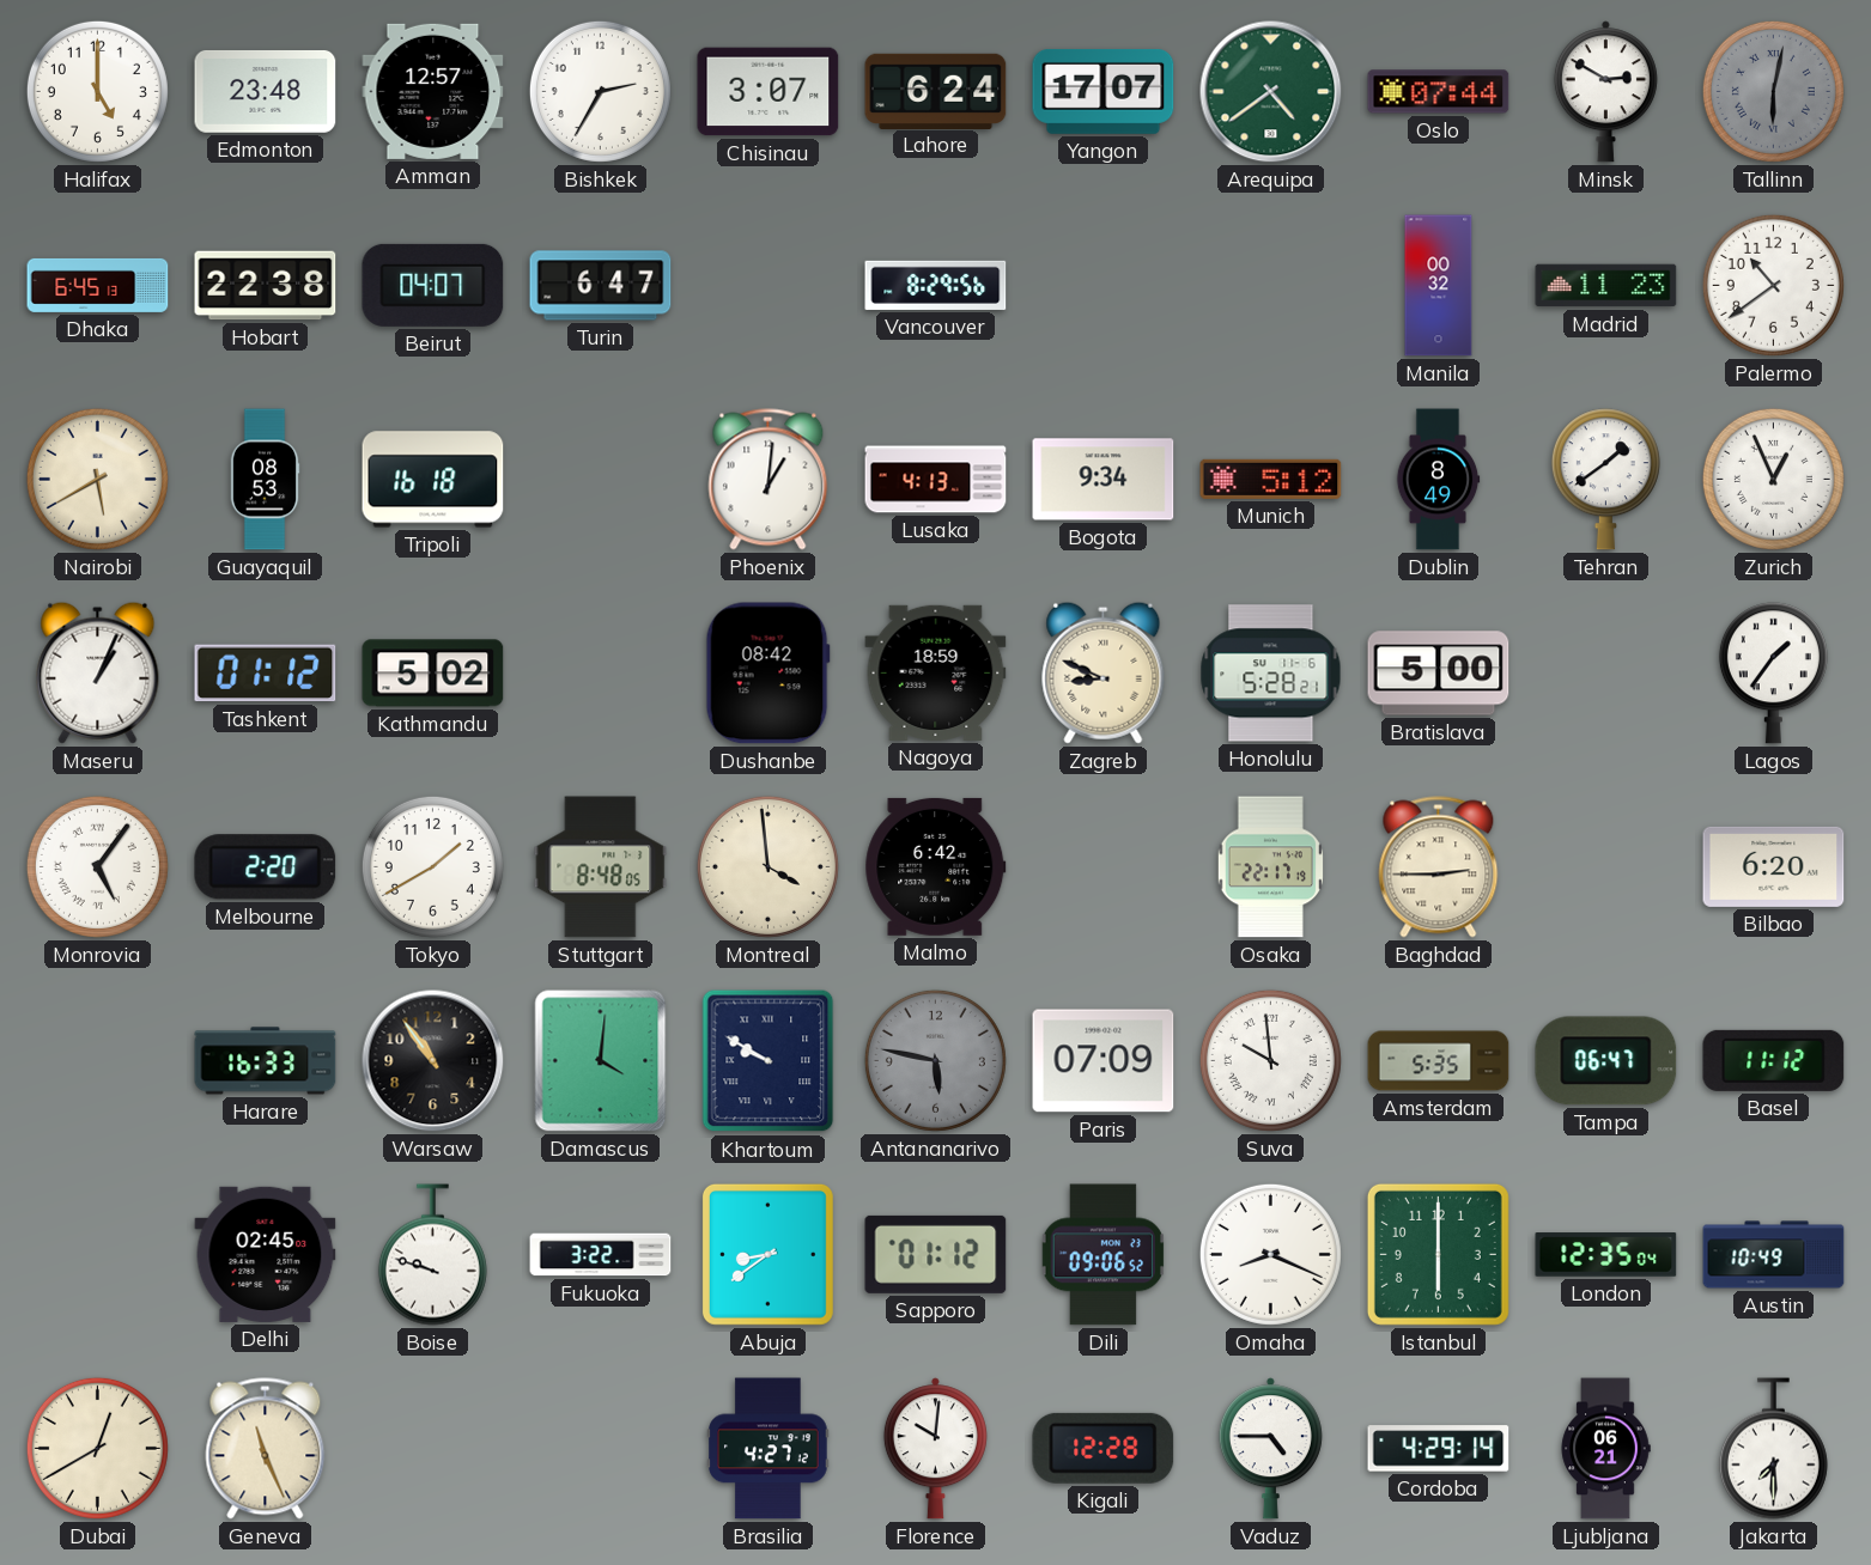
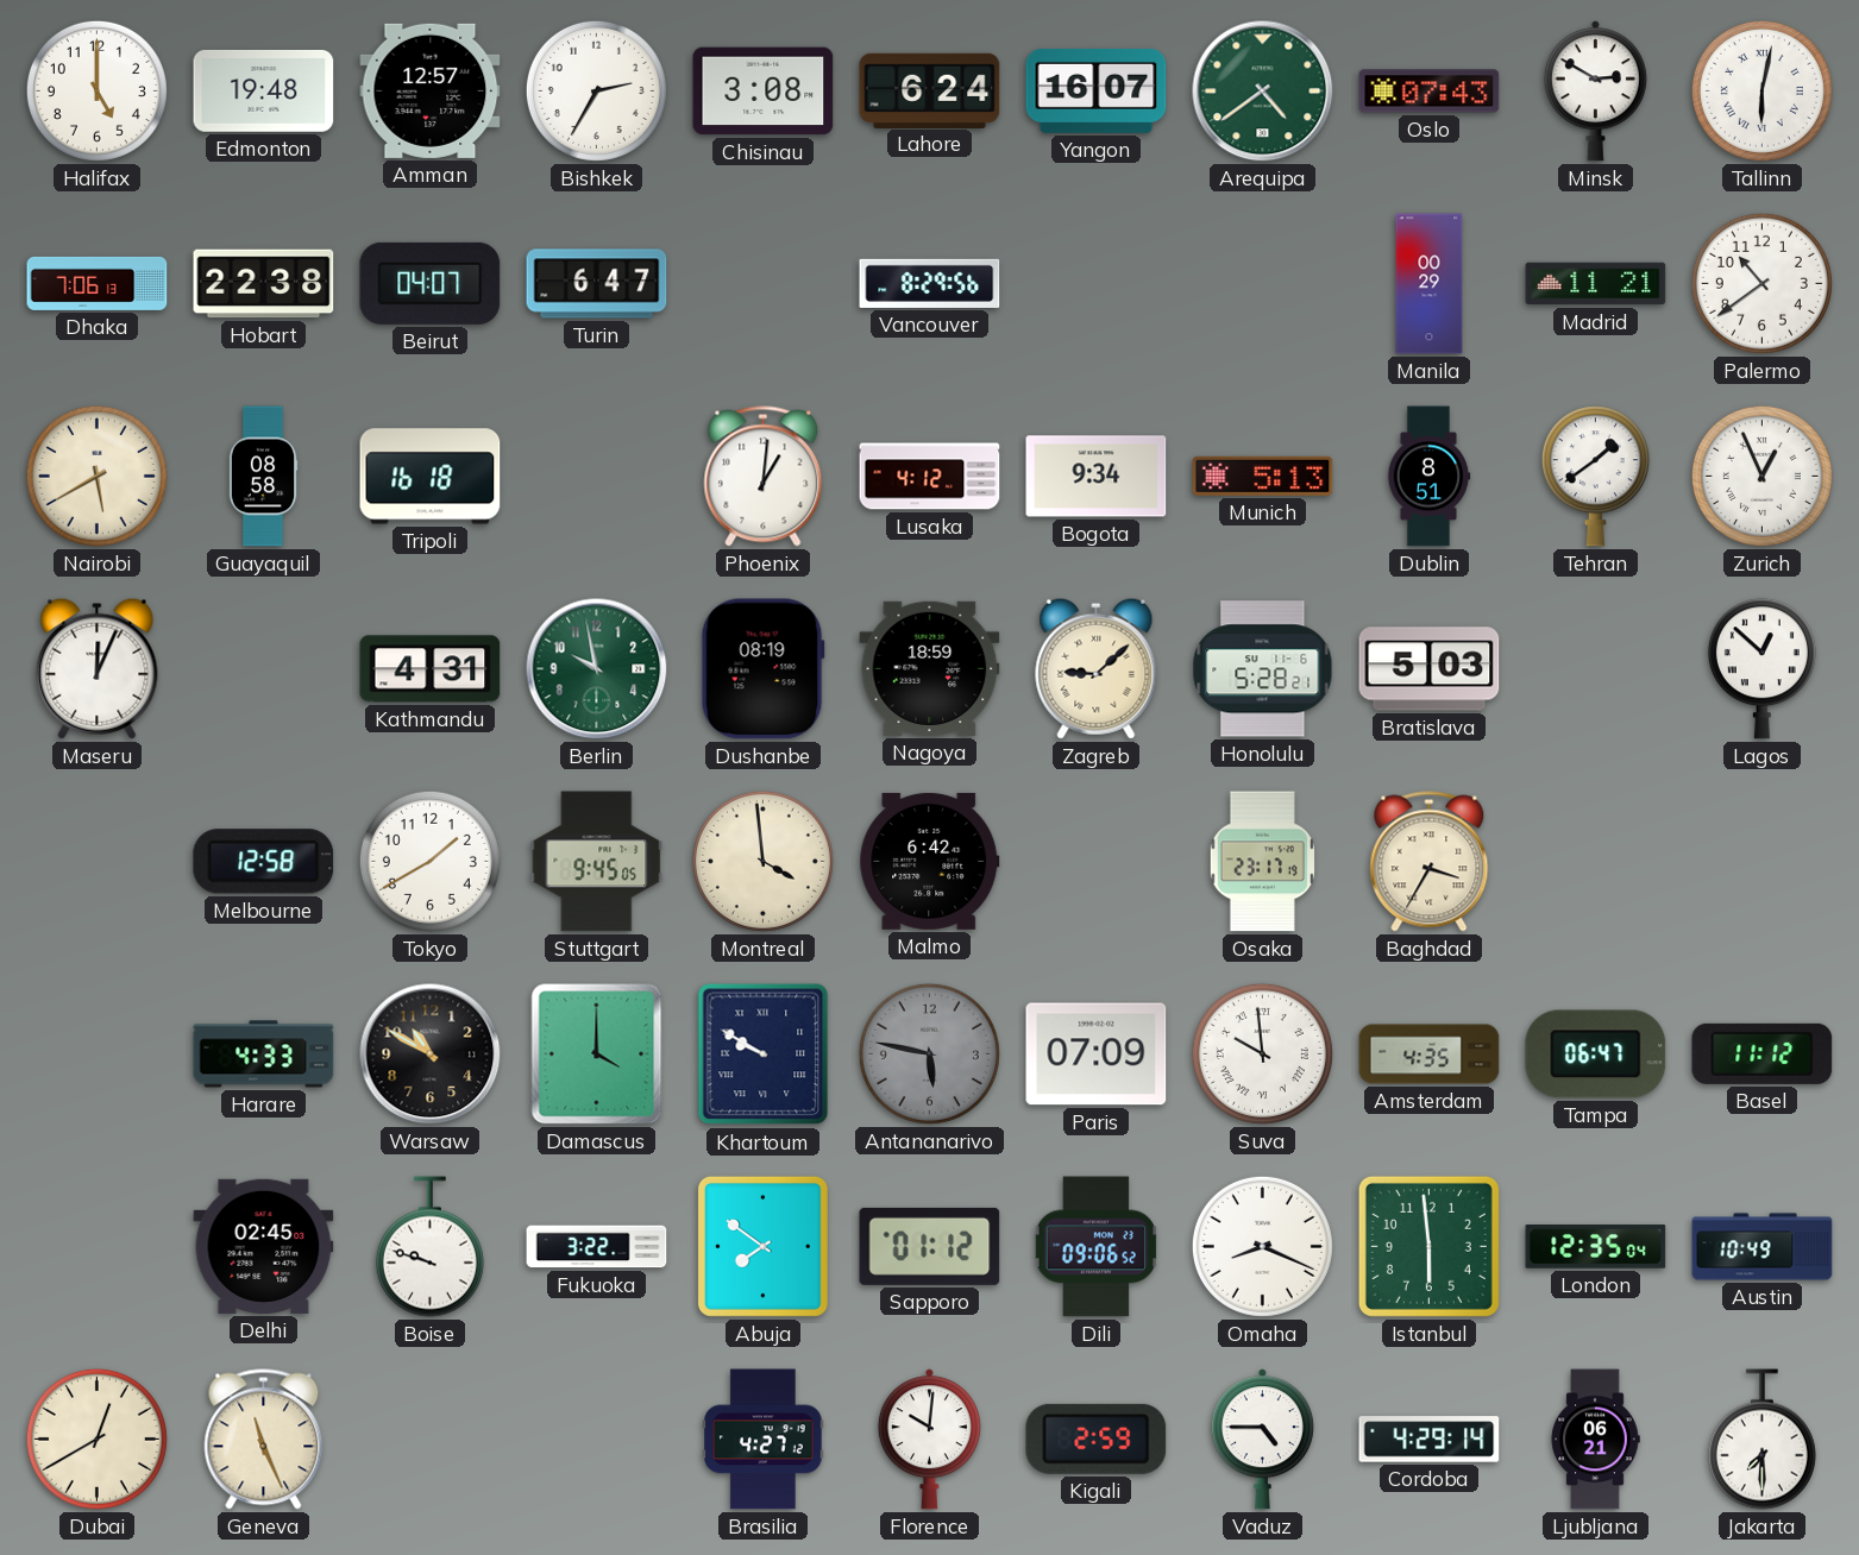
Edmonton: 23:48 -> 19:48
Chisinau: 3:07 -> 3:08
Yangon: 17:07 -> 16:07
Oslo: 07:44 -> 07:43
Tallinn dial: grey -> white
Dhaka: 6:45 -> 7:06
Manila: 00:32 -> 00:29
Madrid: 11:23 -> 11:21
Guayaquil: 08:53 -> 08:58
Lusaka: 4:13 -> 4:12
Munich: 5:12 -> 5:13
Dublin: 8:49 -> 8:51
Maseru: 1:04 -> 12:04
Tashkent: 01:12 -> none
Kathmandu: 5:02 -> 4:31
Berlin: none -> 9:58
Dushanbe: 08:42 -> 08:19
Zagreb: 8:49 -> 9:08
Bratislava: 5:00 -> 5:03
Lagos: 1:36 -> 12:52
Monrovia: 5:06 -> none
Melbourne: 2:20 -> 12:58
Stuttgart: 8:48 -> 9:45
Osaka: 22:17 -> 23:17
Baghdad: 2:45 -> 3:35
Bilbao: 6:20 -> none
Harare: 16:33 -> 4:33
Warsaw: 10:54 -> 10:50
Damascus: 4:01 -> 4:00
Amsterdam: 5:35 -> 4:35
Abuja: 8:39 -> 7:51
Istanbul: 6:00 -> 5:59
Kigali: 12:28 -> 2:59
